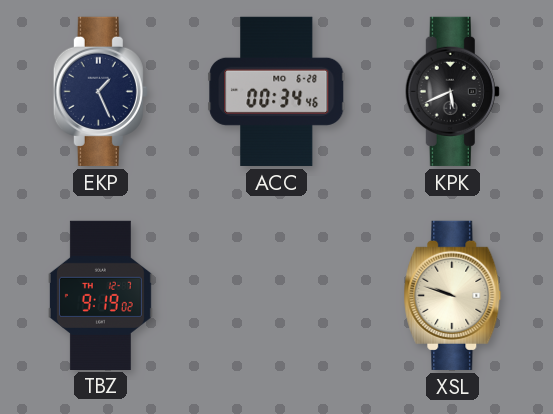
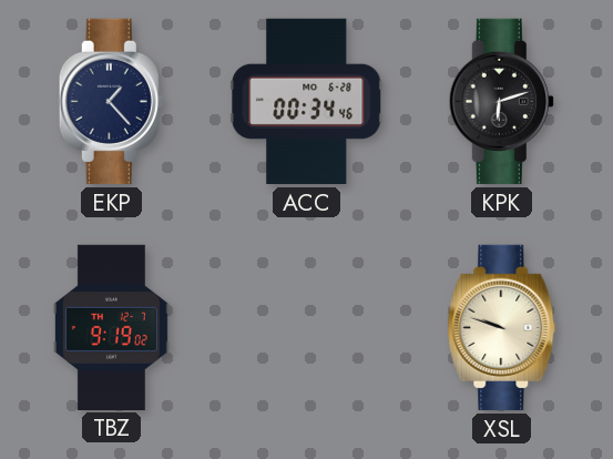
EKP: 1:26 -> 1:23
KPK: 5:41 -> 6:12
